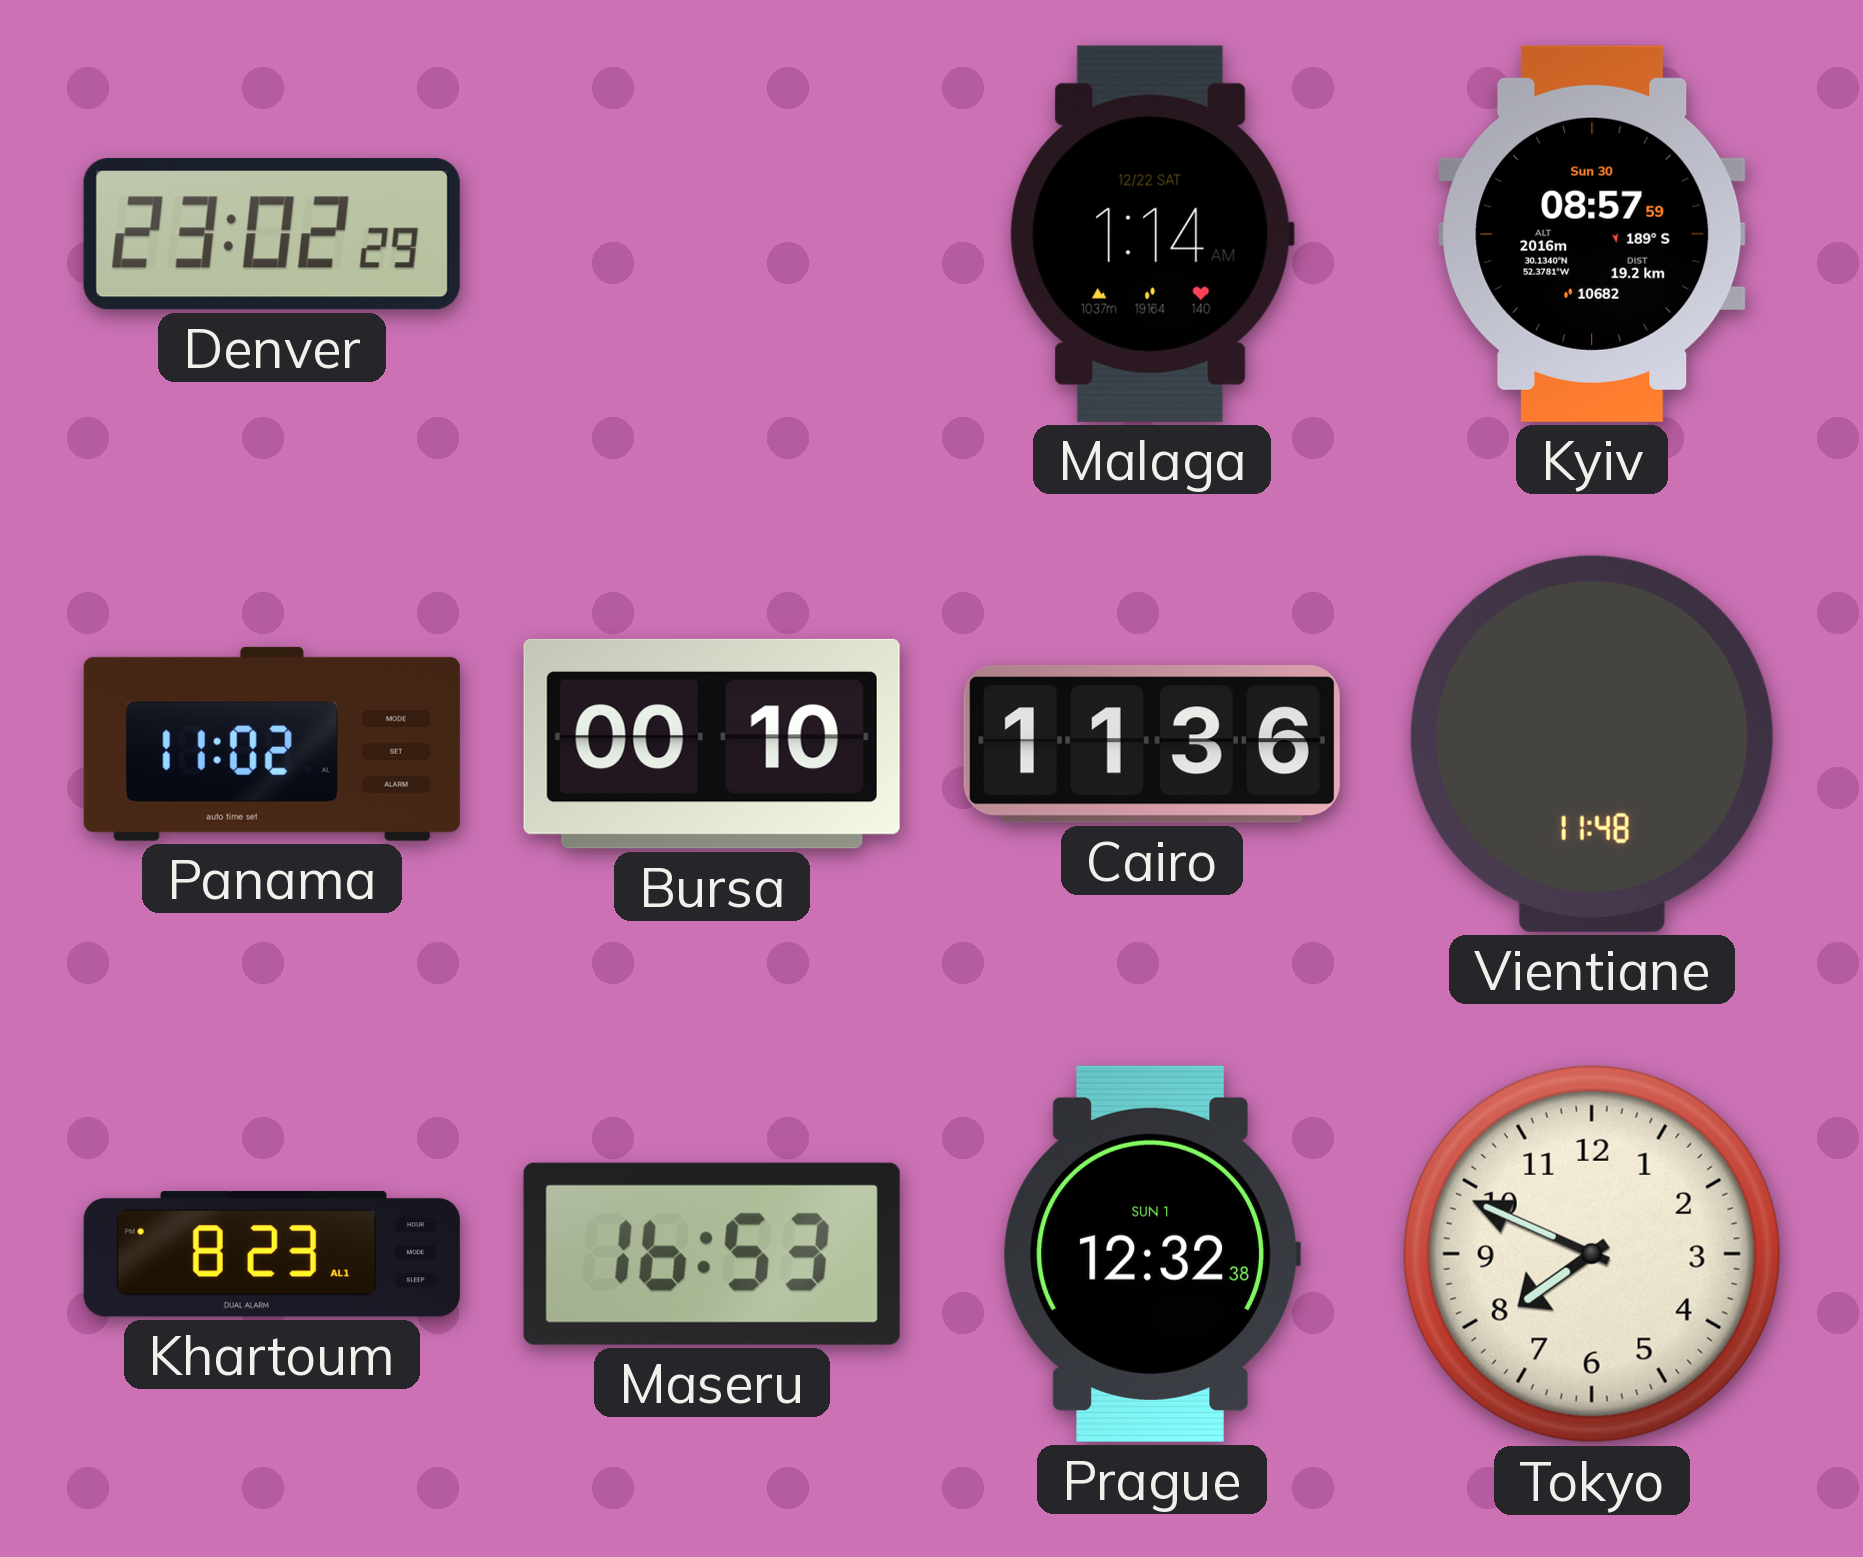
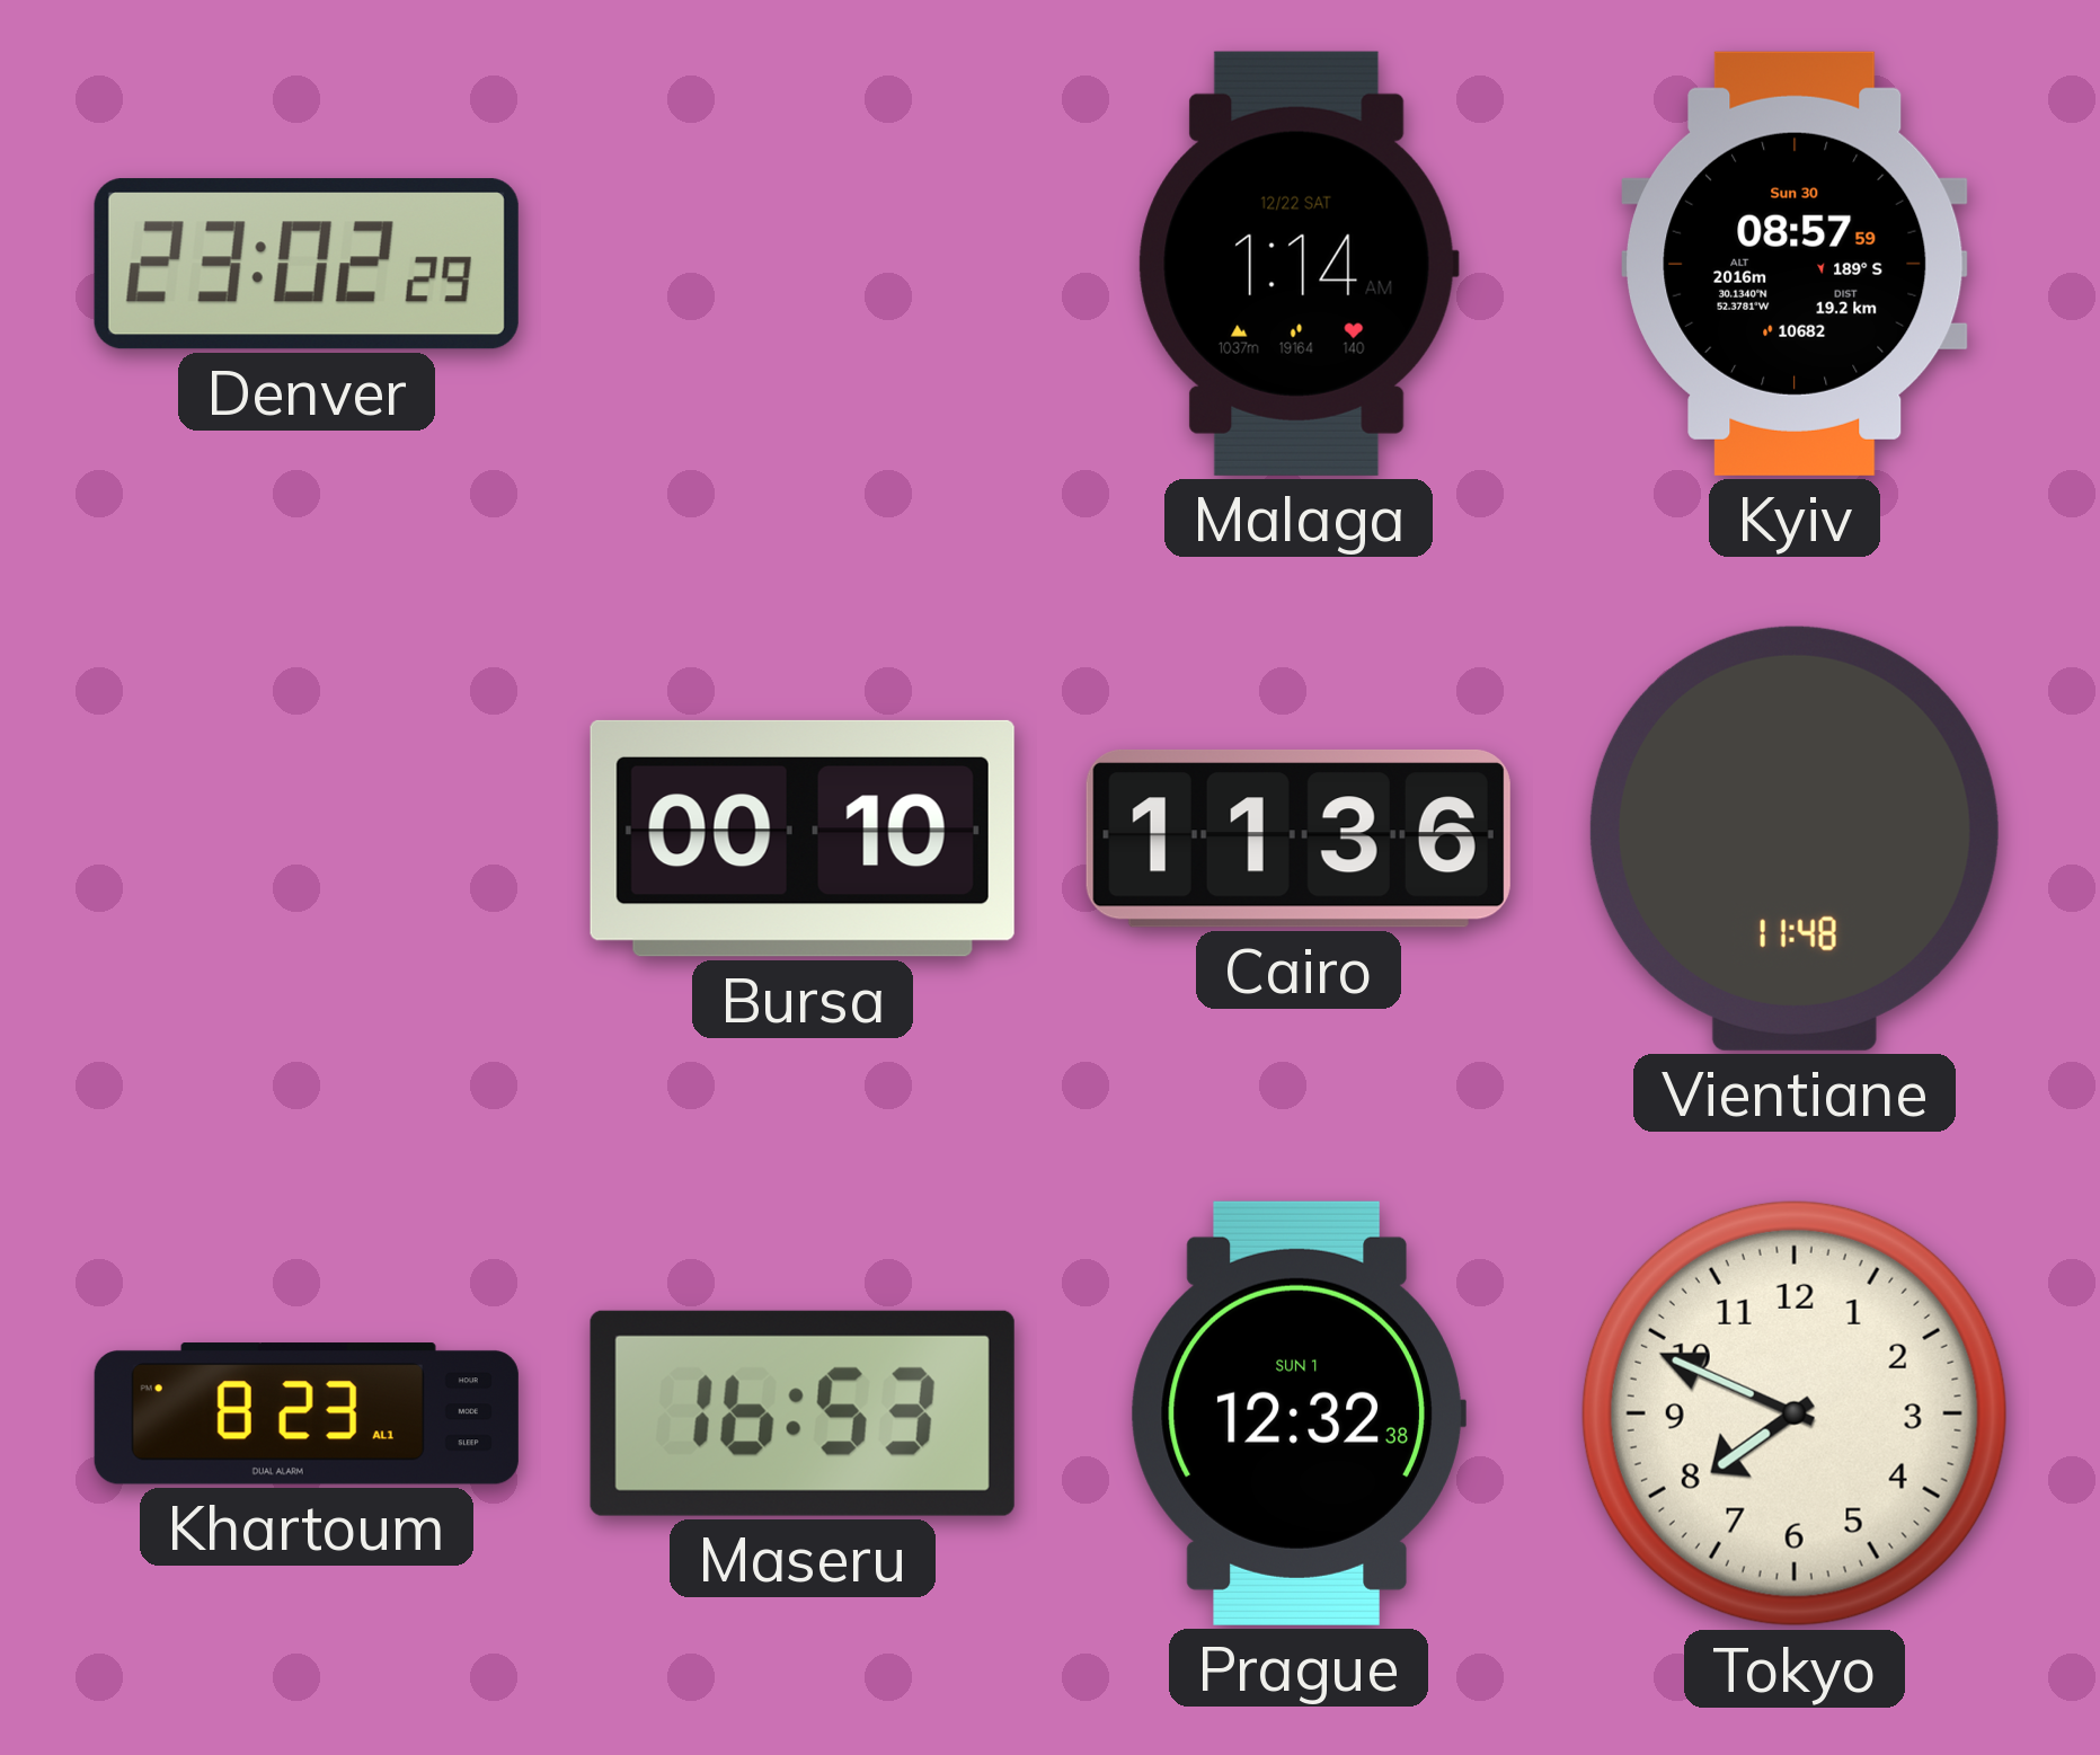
Panama: 11:02 -> none
